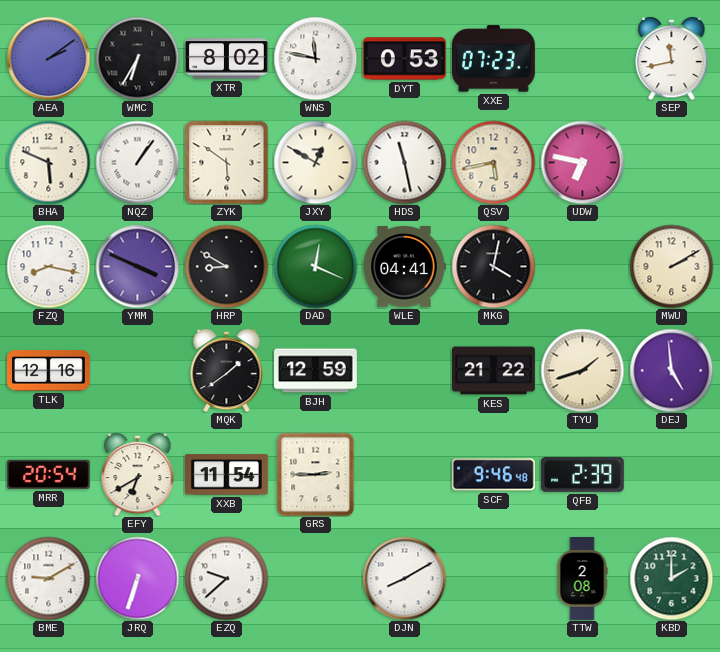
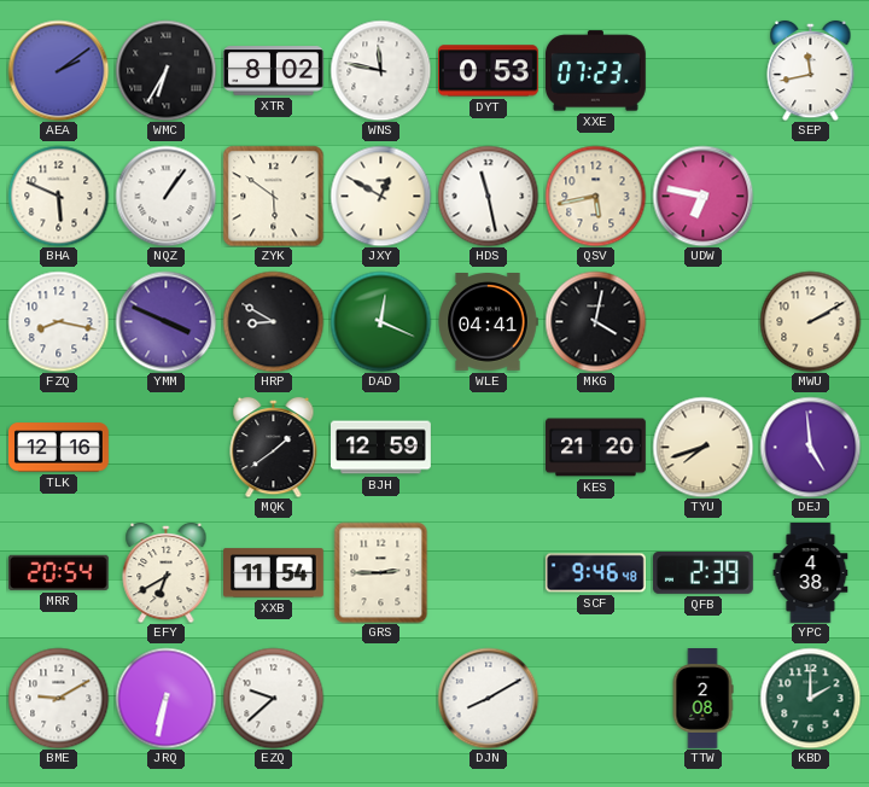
KES: 21:22 -> 21:20
TYU: 1:42 -> 7:42
YPC: none -> 4:38
JRQ: 6:33 -> 6:32
